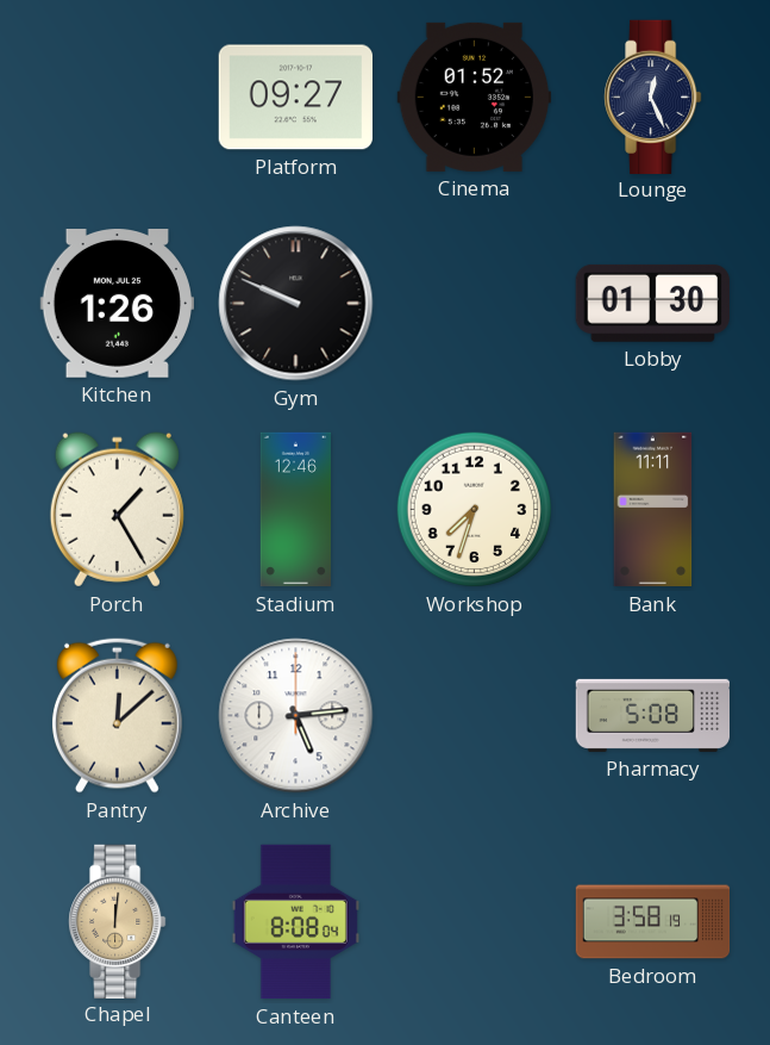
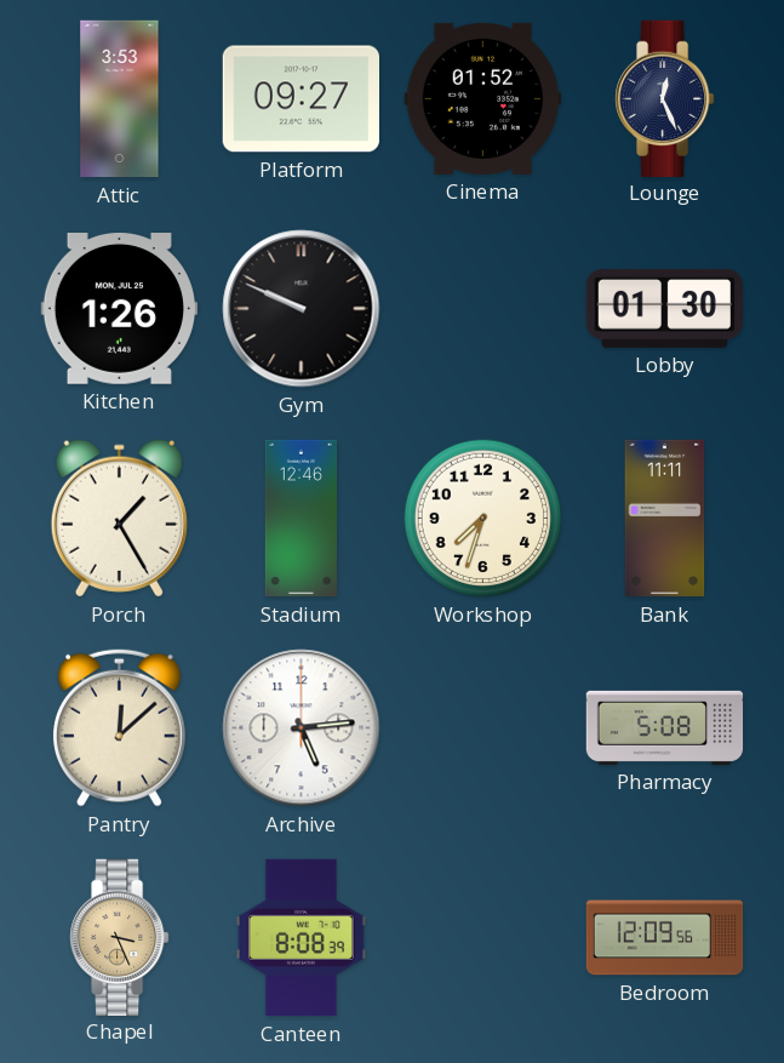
Attic: none -> 3:53
Chapel: 12:01 -> 3:26
Canteen: 8:08:04 -> 8:08:39
Bedroom: 3:58 -> 12:09
